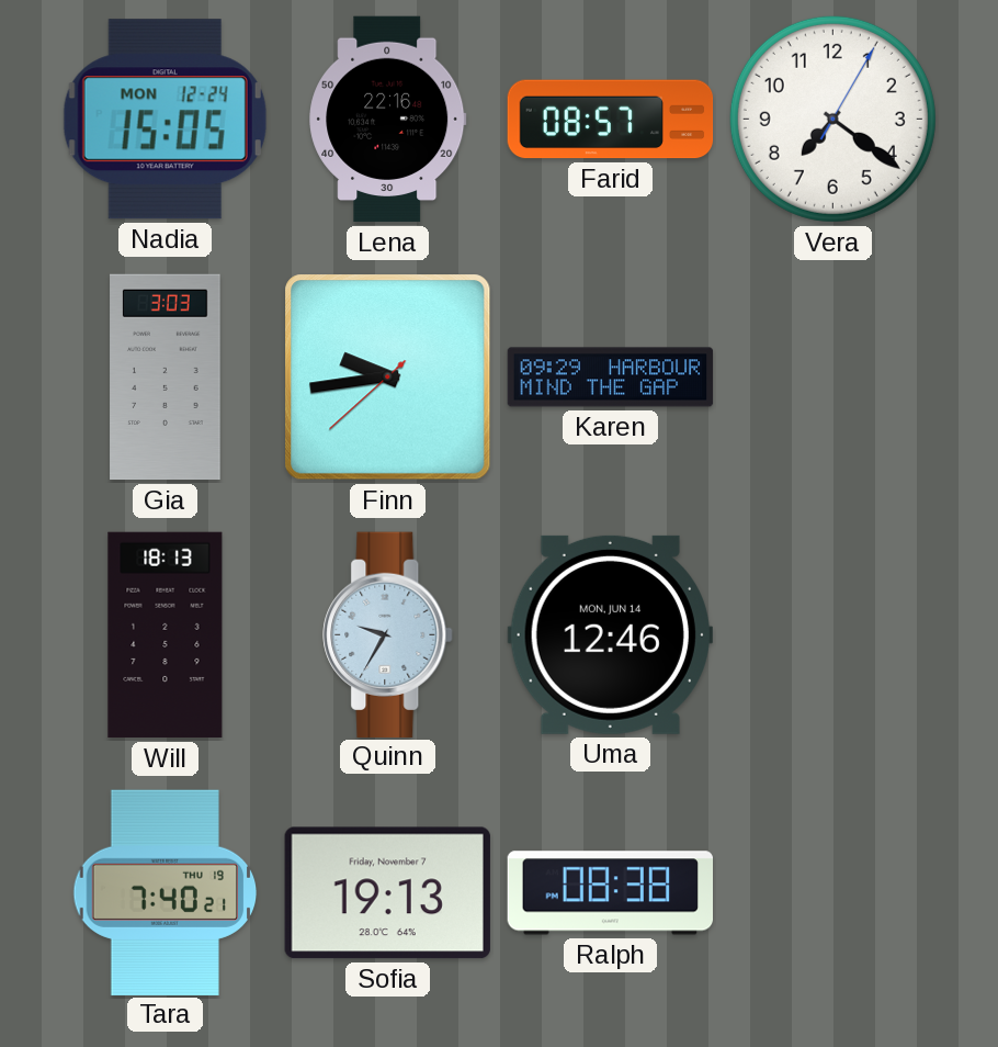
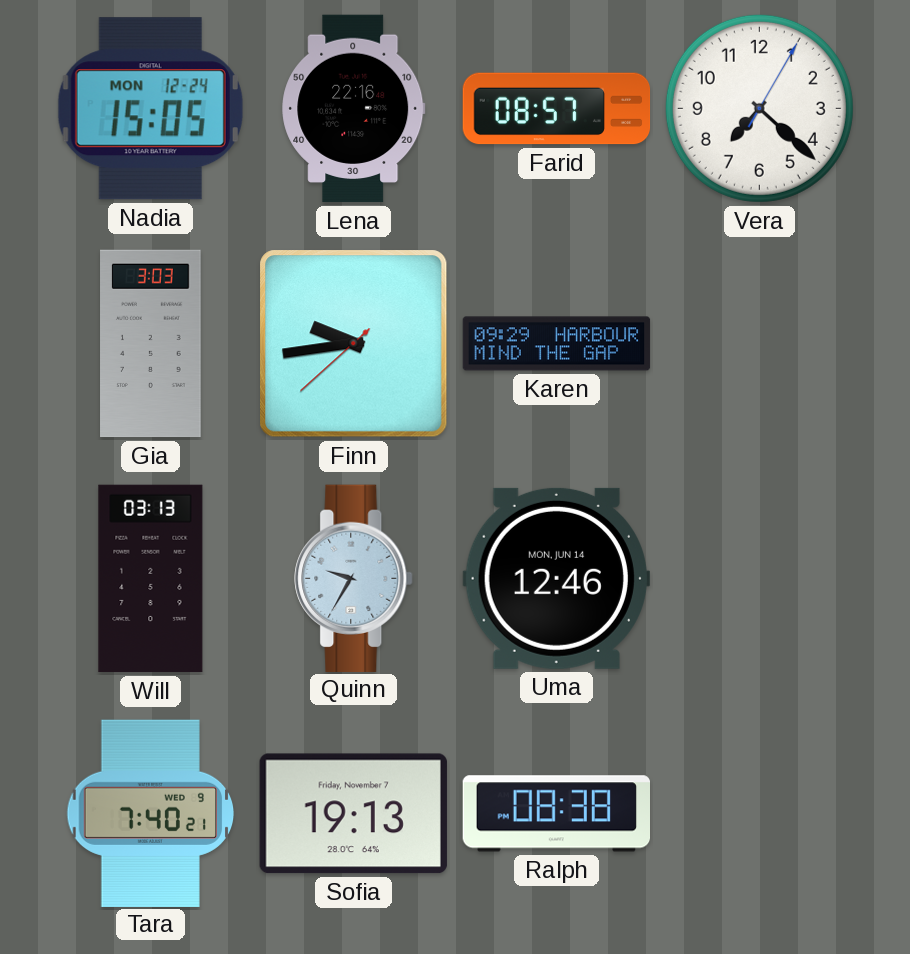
Vera: 7:21 -> 7:22
Will: 18:13 -> 03:13
Tara date: THU 19 -> WED 9
